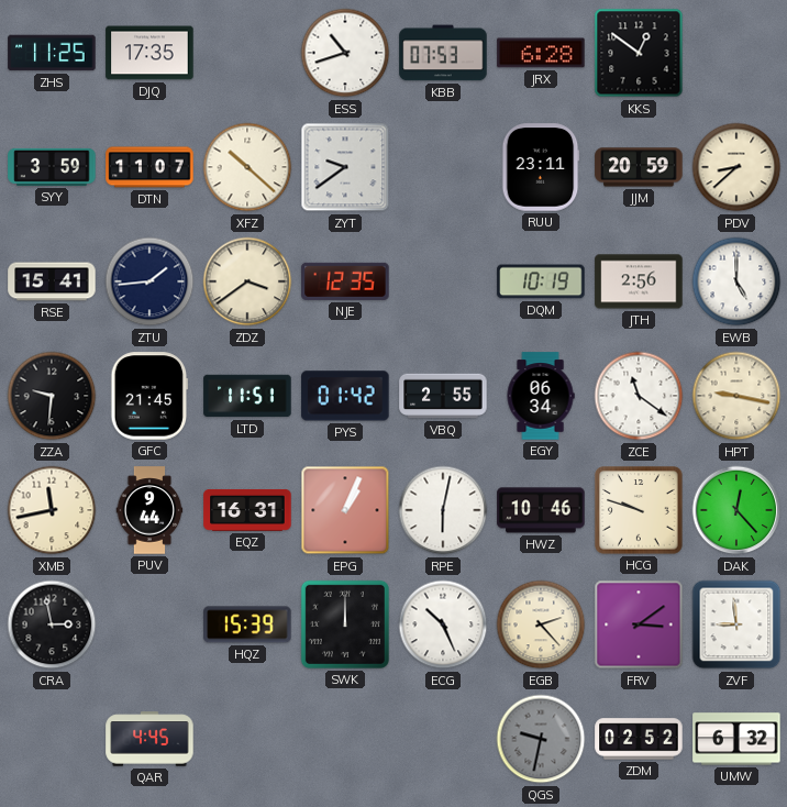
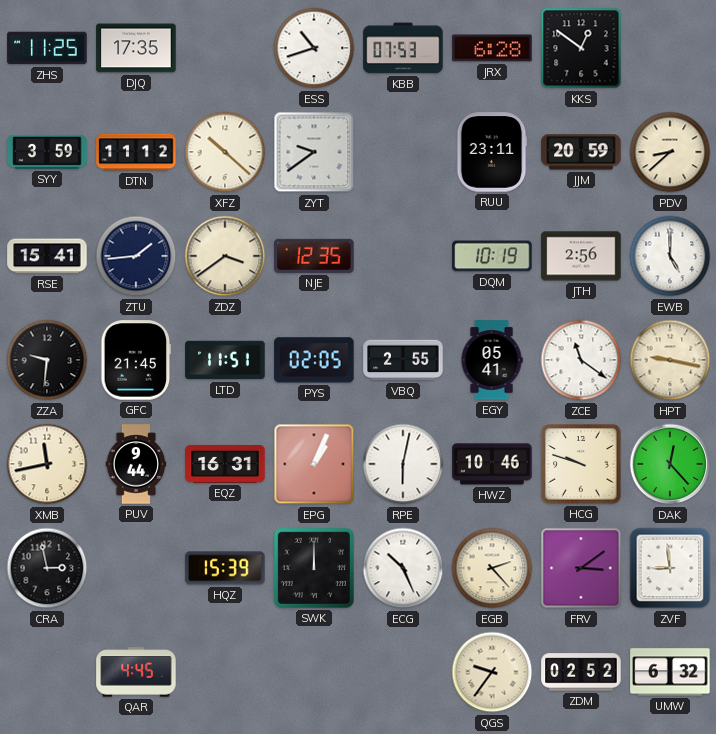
DTN: 11:07 -> 11:12
PYS: 01:42 -> 02:05
EGY: 06:34 -> 05:41
QGS: 9:32 -> 9:36
QGS dial: grey -> cream
